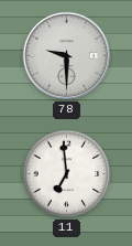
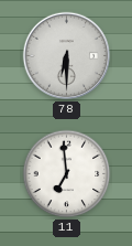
78: 9:30 -> 6:30
